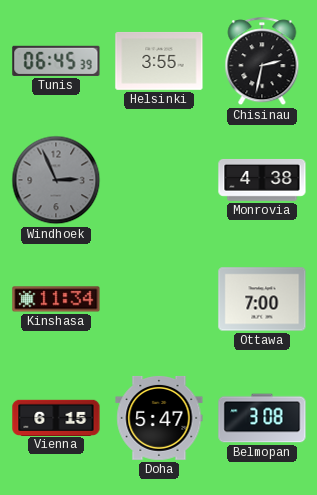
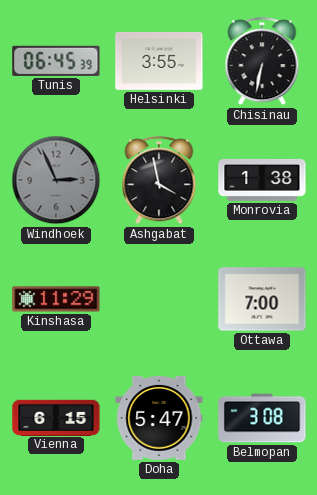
Chisinau: 2:32 -> 6:32
Ashgabat: none -> 3:58
Monrovia: 4:38 -> 1:38
Kinshasa: 11:34 -> 11:29
